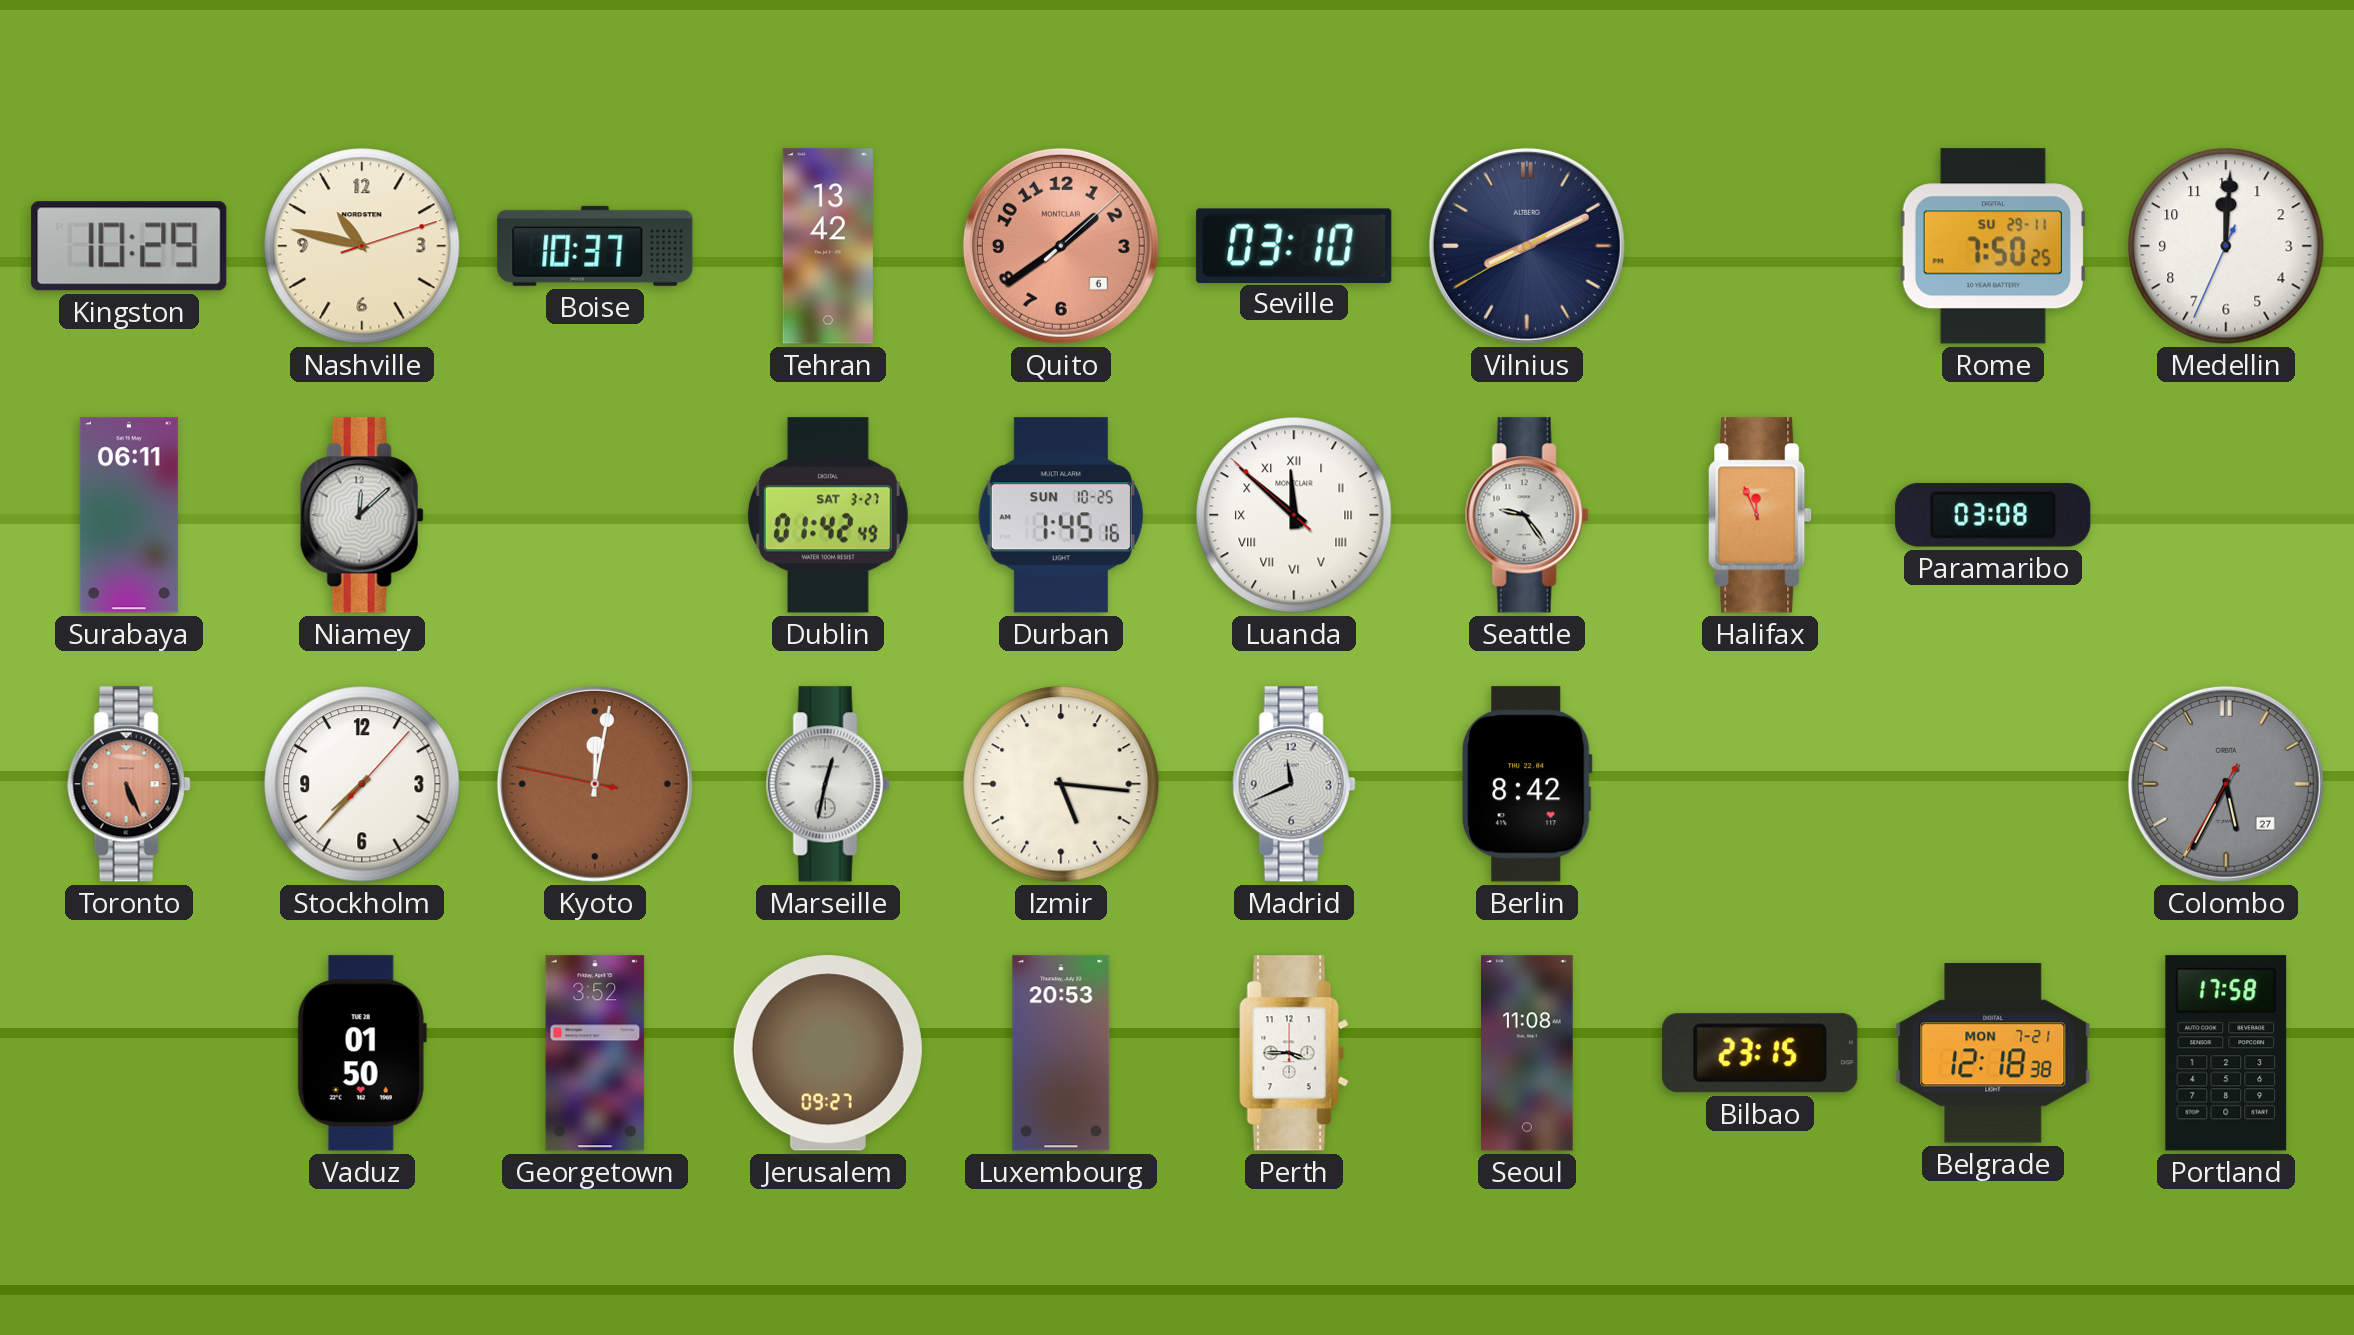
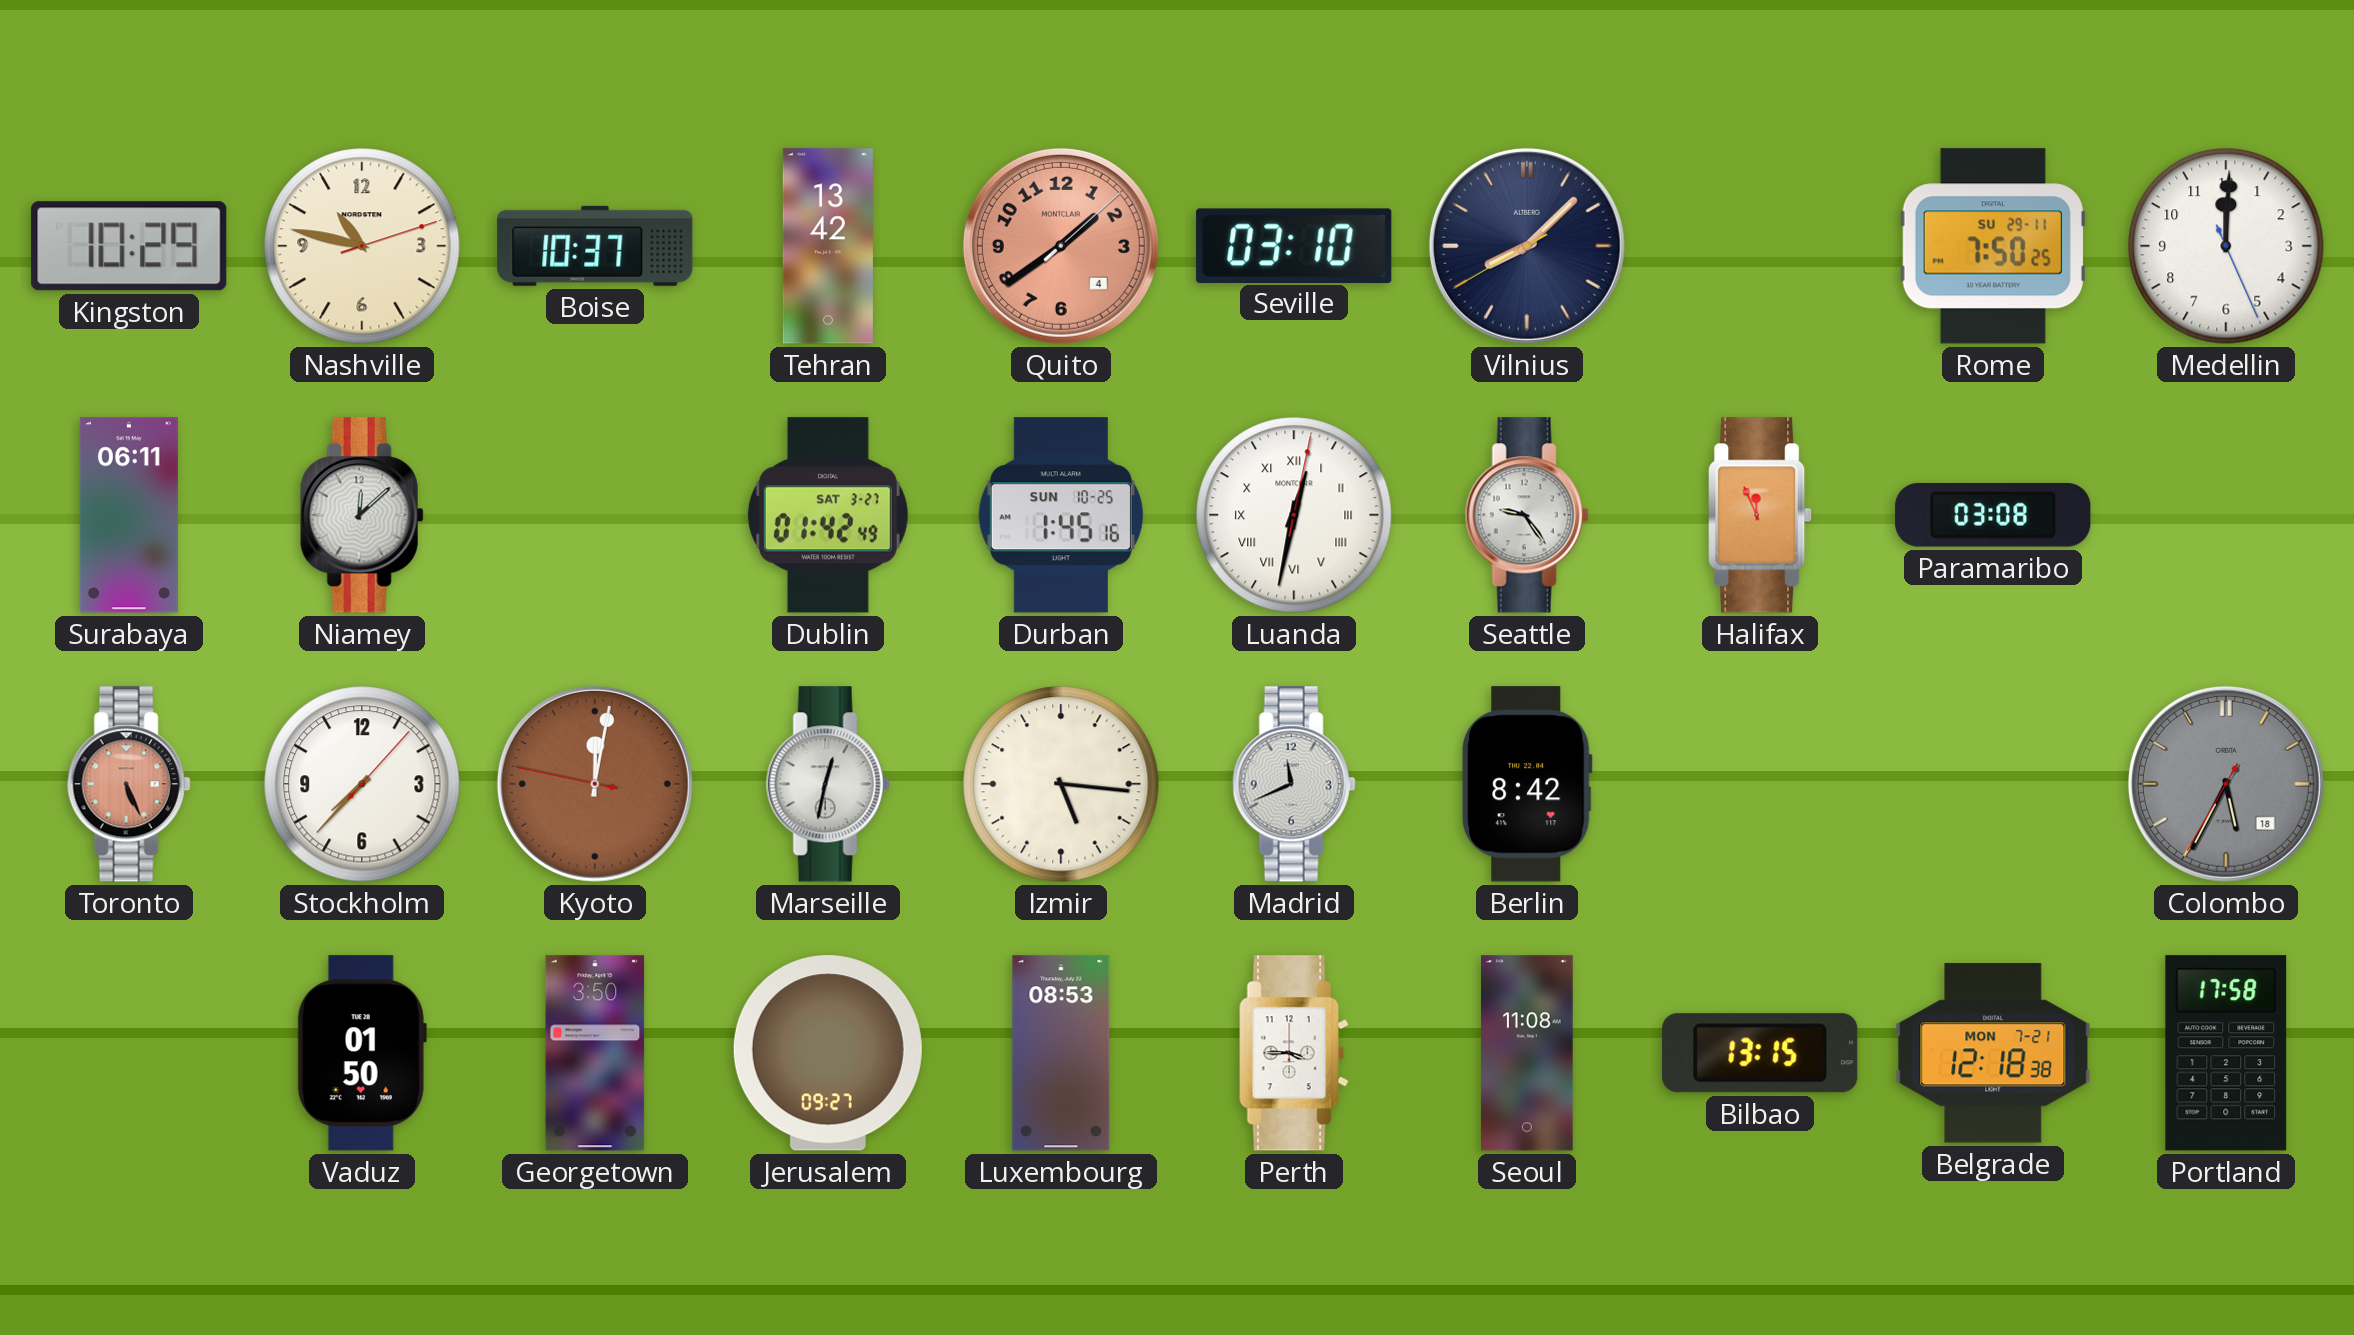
Quito date: 6 -> 4
Vilnius: 8:10 -> 8:07
Medellin: 12:00:34 -> 12:00:26
Luanda: 11:51 -> 12:32
Colombo date: 27 -> 18
Georgetown: 3:52 -> 3:50
Luxembourg: 20:53 -> 08:53
Bilbao: 23:15 -> 13:15
